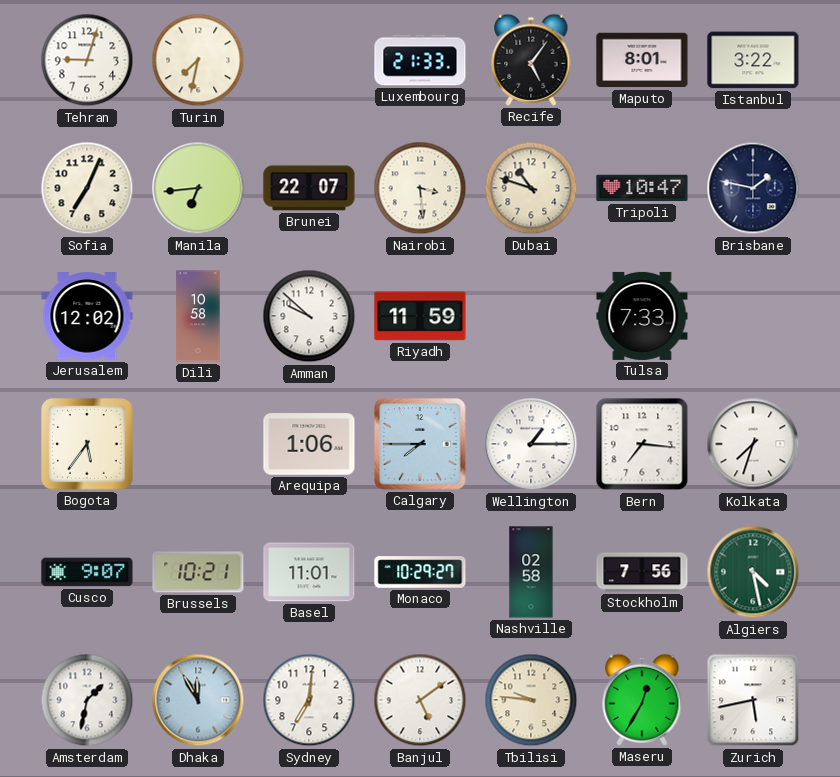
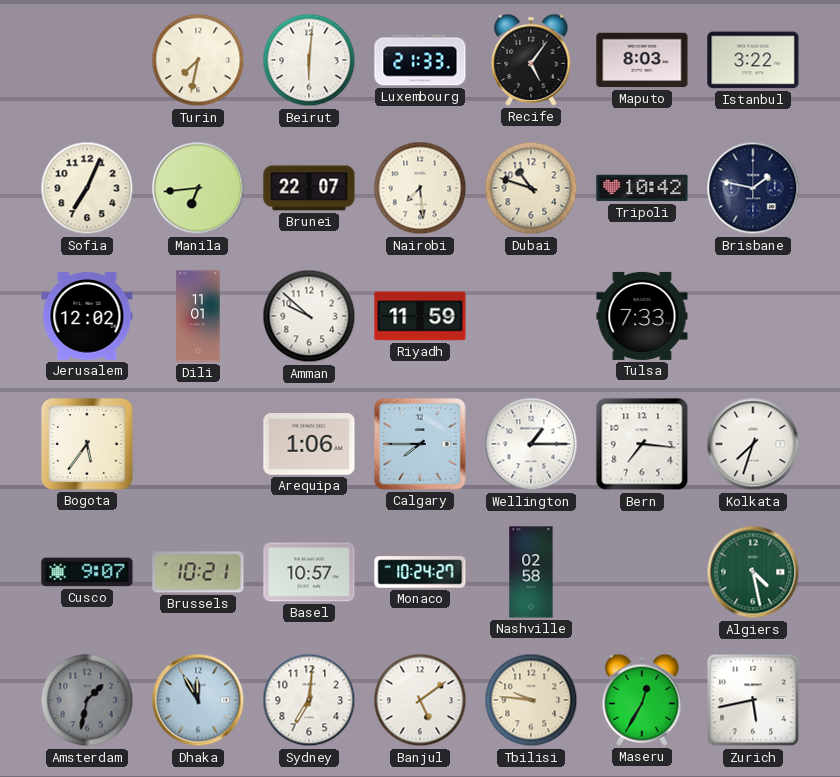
Tehran: 9:03 -> none
Beirut: none -> 6:01
Maputo: 8:01 -> 8:03
Nairobi: 3:29 -> 7:29
Tripoli: 10:47 -> 10:42
Dili: 10:58 -> 11:01
Basel: 11:01 -> 10:57
Monaco: 10:29 -> 10:24
Stockholm: 7:56 -> none
Amsterdam dial: white -> grey
